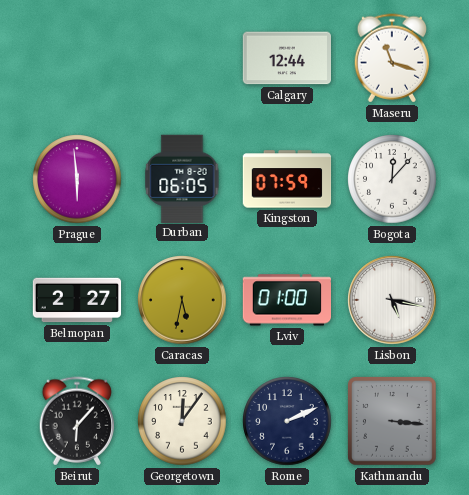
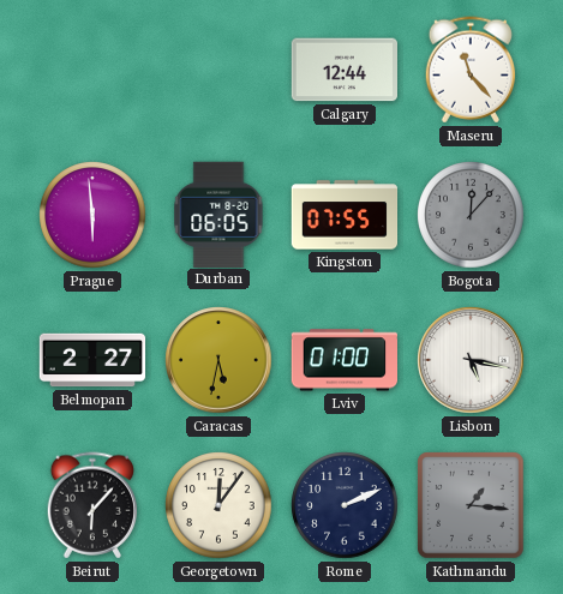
Maseru: 11:18 -> 11:23
Kingston: 07:59 -> 07:55
Bogota dial: white -> grey
Kathmandu: 3:16 -> 1:16
